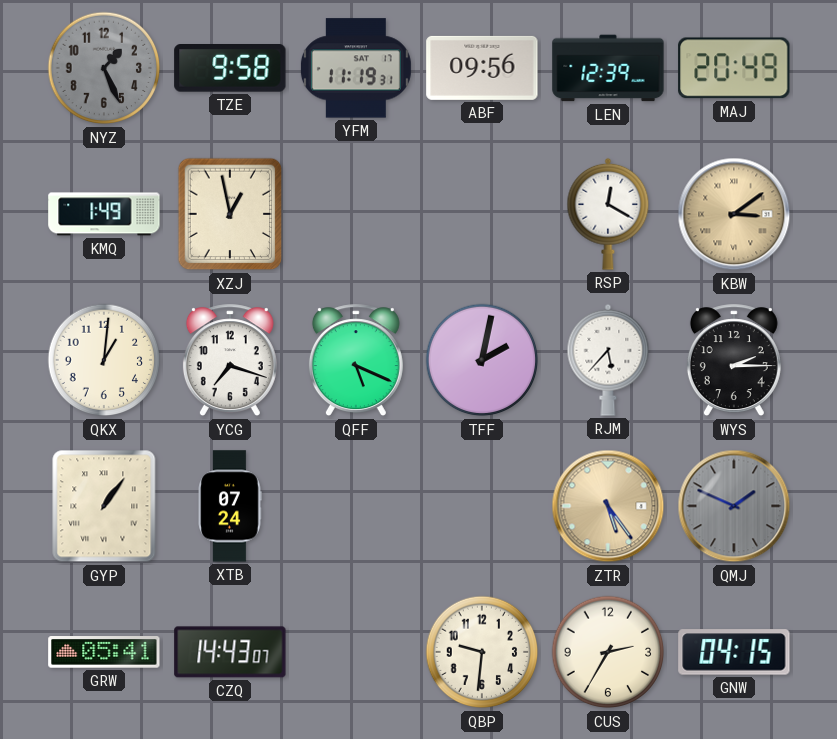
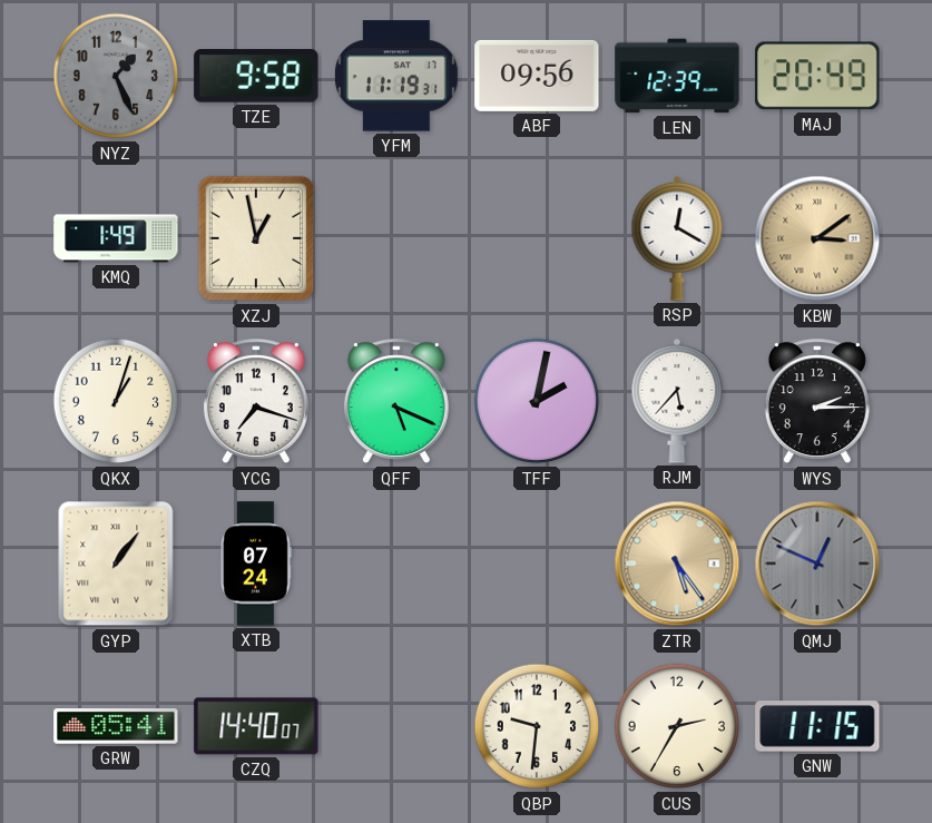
QKX: 1:01 -> 1:03
QMJ: 1:49 -> 12:49
CZQ: 14:43 -> 14:40
GNW: 04:15 -> 11:15
